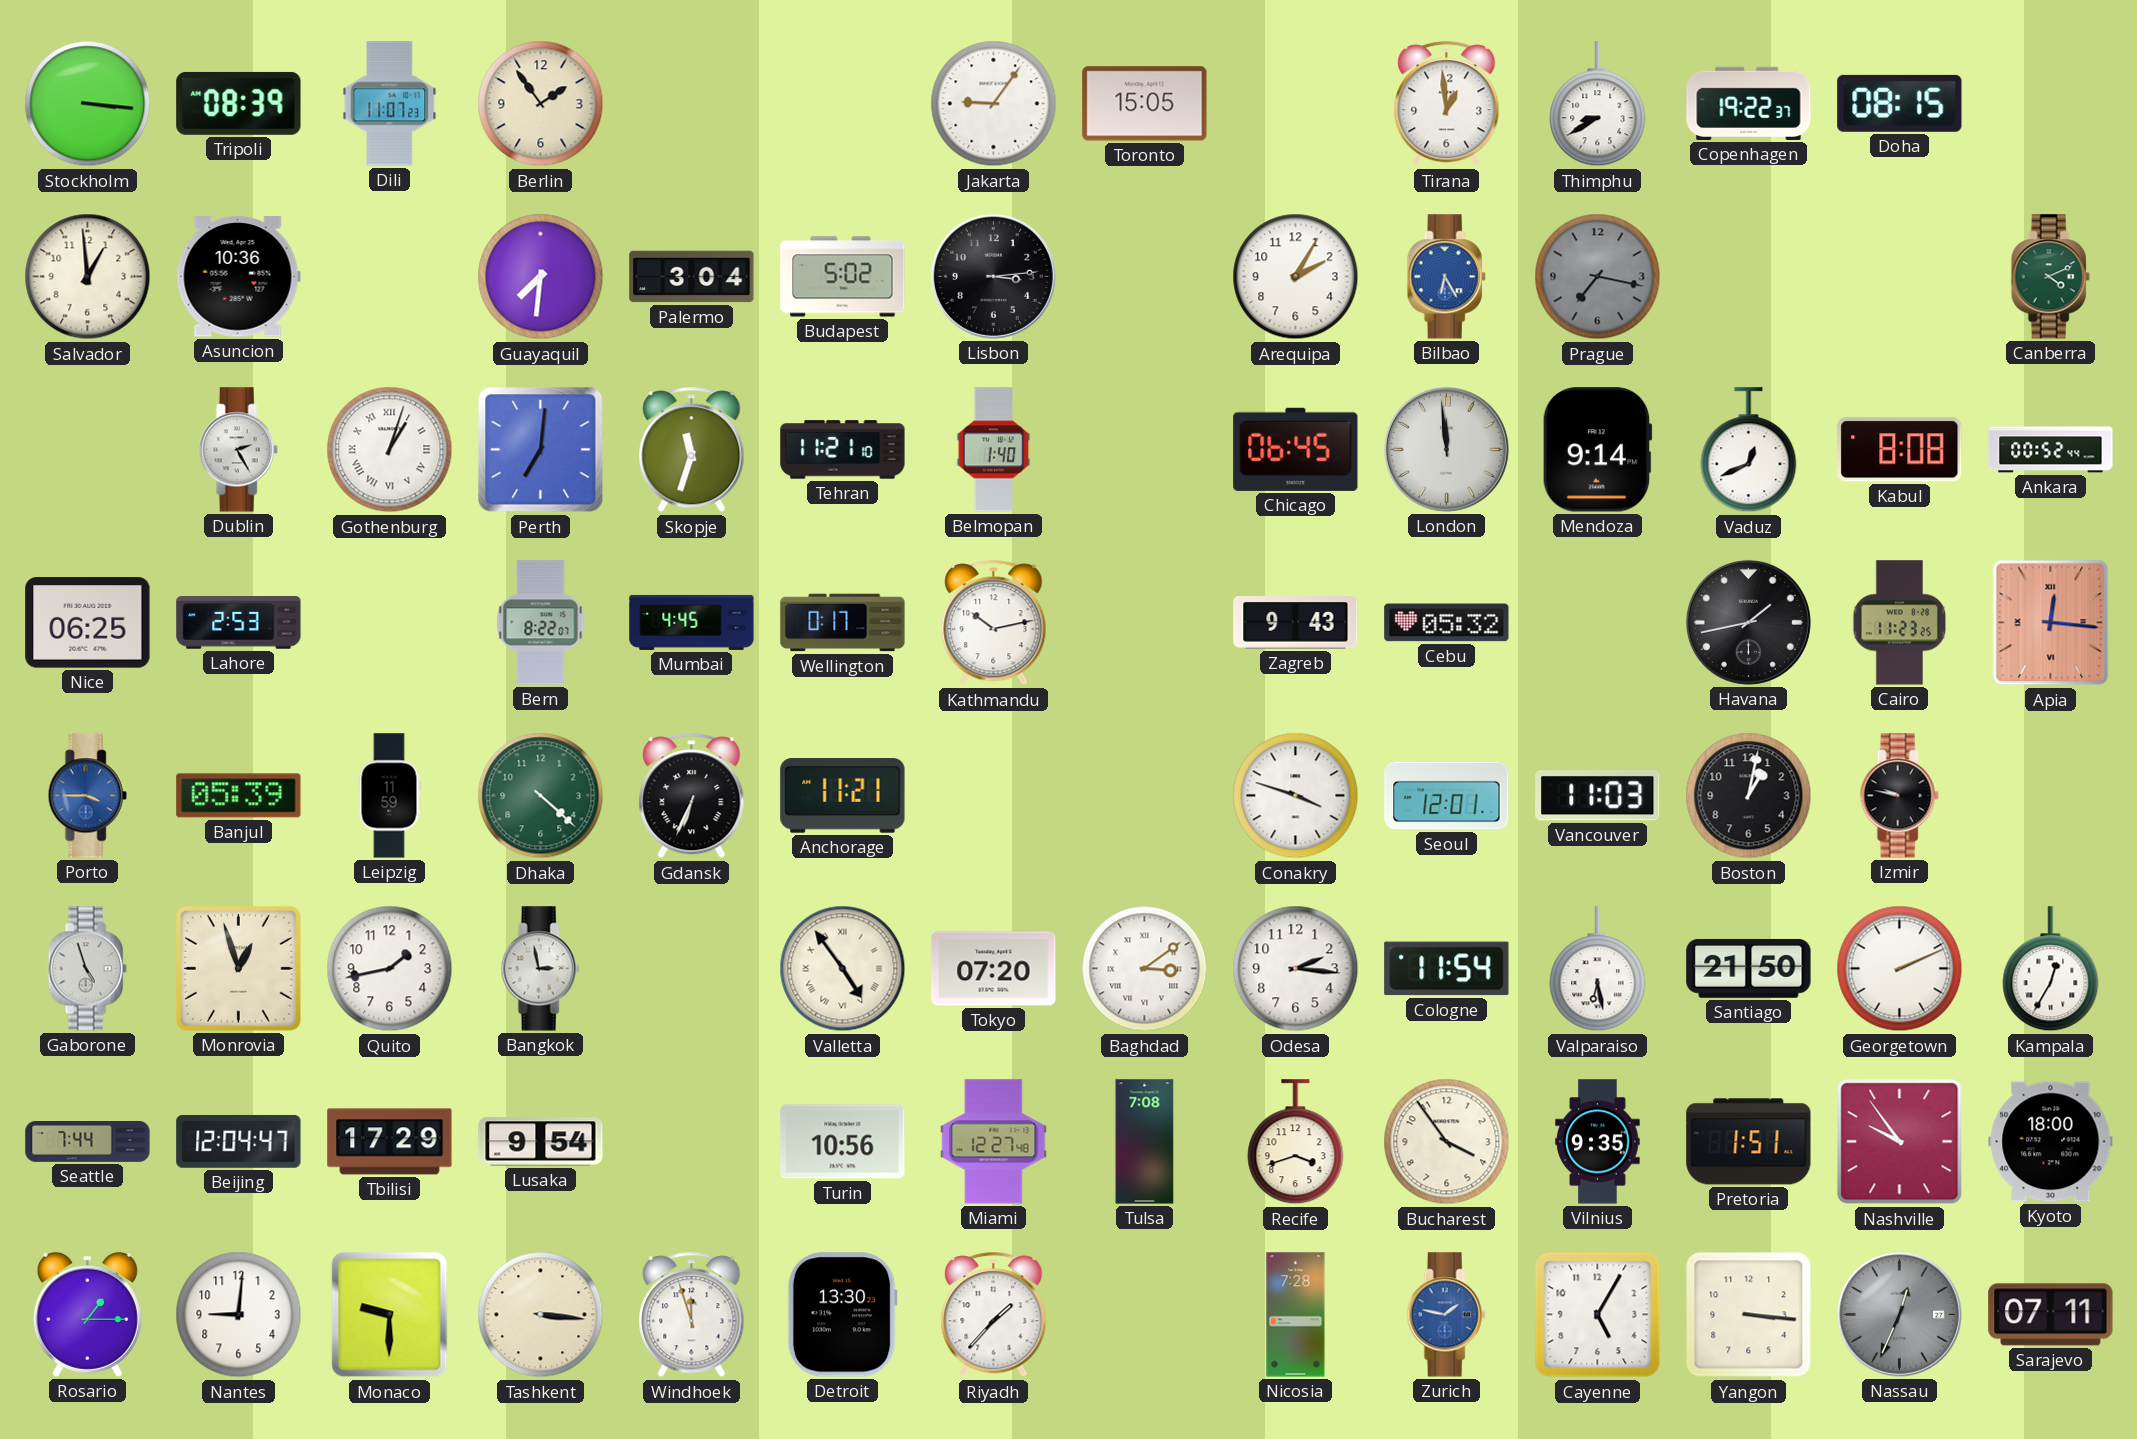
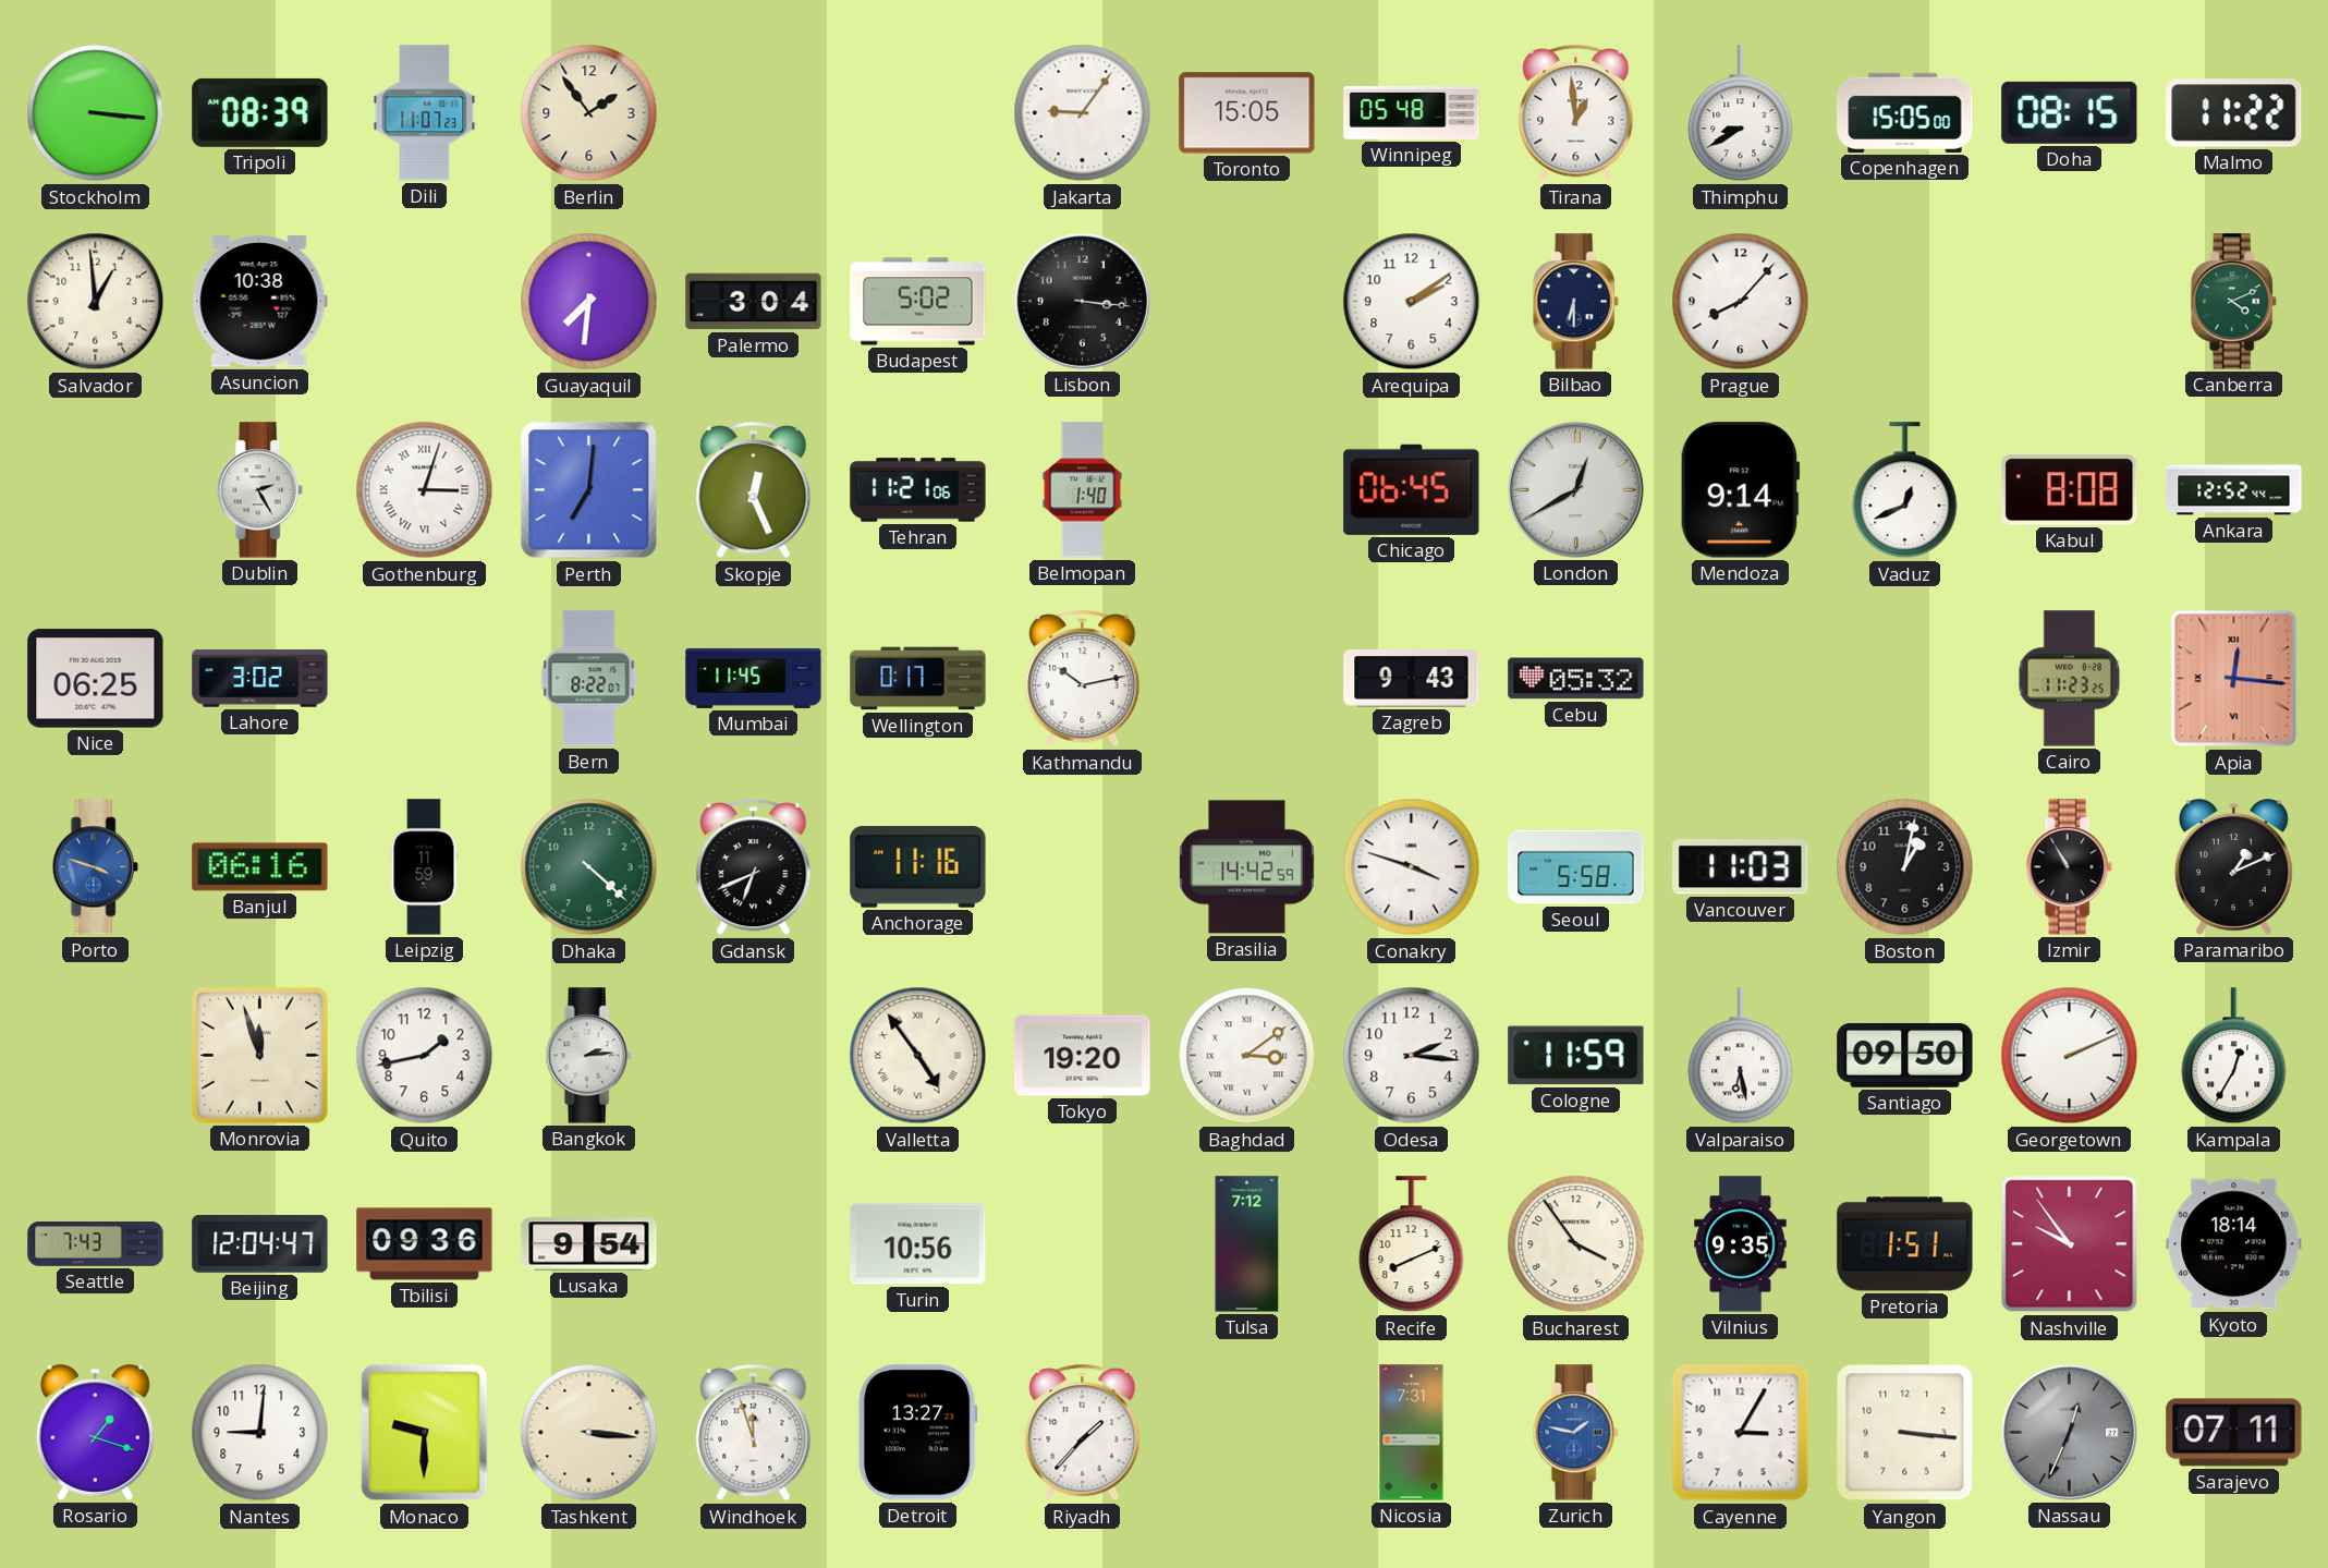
Winnipeg: none -> 05:48
Copenhagen: 19:22 -> 15:05
Malmo: none -> 11:22
Asuncion: 10:36 -> 10:38
Lisbon: 3:14 -> 3:16
Arequipa: 2:05 -> 2:09
Bilbao: 6:25 -> 6:30
Bilbao dial: blue -> navy
Prague: 7:17 -> 8:07
Prague dial: grey -> white
Gothenburg: 1:03 -> 3:03
Skopje: 11:33 -> 12:26
Tehran: 11:21:10 -> 11:21:06
London: 11:59 -> 12:40
Ankara: 00:52 -> 12:52
Lahore: 2:53 -> 3:02
Mumbai: 4:45 -> 11:45
Havana: 1:43 -> none
Porto: 3:45 -> 3:48
Banjul: 05:39 -> 06:16
Gdansk: 6:34 -> 6:41
Anchorage: 11:21 -> 11:16
Brasilia: none -> 14:42
Seoul: 12:01 -> 5:58
Izmir: 9:47 -> 10:55
Paramaribo: none -> 1:11
Gaborone: 4:57 -> none
Monrovia: 12:57 -> 11:57
Bangkok: 2:58 -> 2:14
Tokyo: 07:20 -> 19:20
Cologne: 11:54 -> 11:59
Santiago: 21:50 -> 09:50
Seattle: 7:44 -> 7:43
Tbilisi: 17:29 -> 09:36
Miami: 12:27 -> none
Tulsa: 7:08 -> 7:12
Recife: 3:42 -> 8:11
Kyoto: 18:00 -> 18:14
Rosario: 1:15 -> 1:18
Detroit: 13:30 -> 13:27
Nicosia: 7:28 -> 7:31
Cayenne: 5:05 -> 3:05
